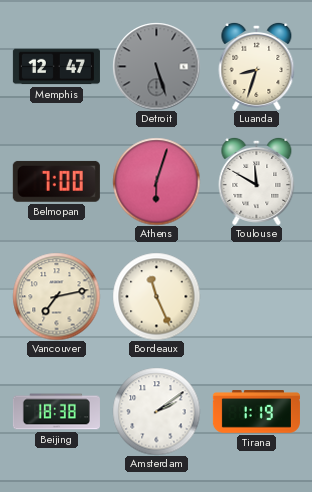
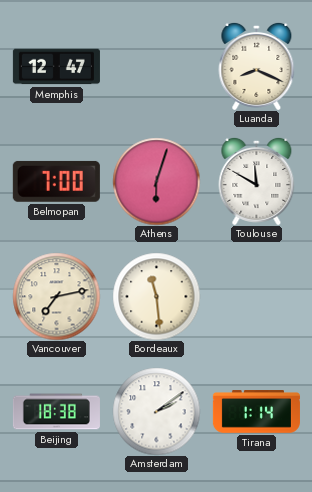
Detroit: 5:27 -> none
Luanda: 8:33 -> 8:19
Bordeaux: 11:26 -> 11:29
Tirana: 1:19 -> 1:14
